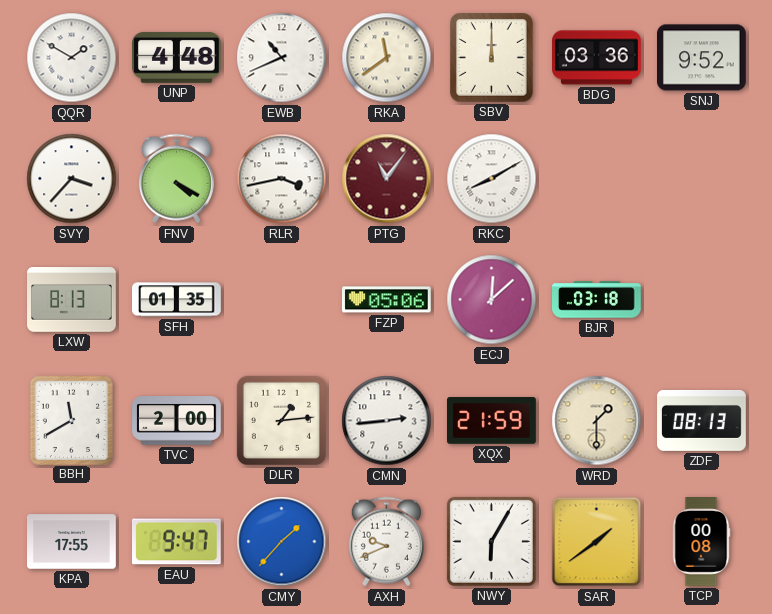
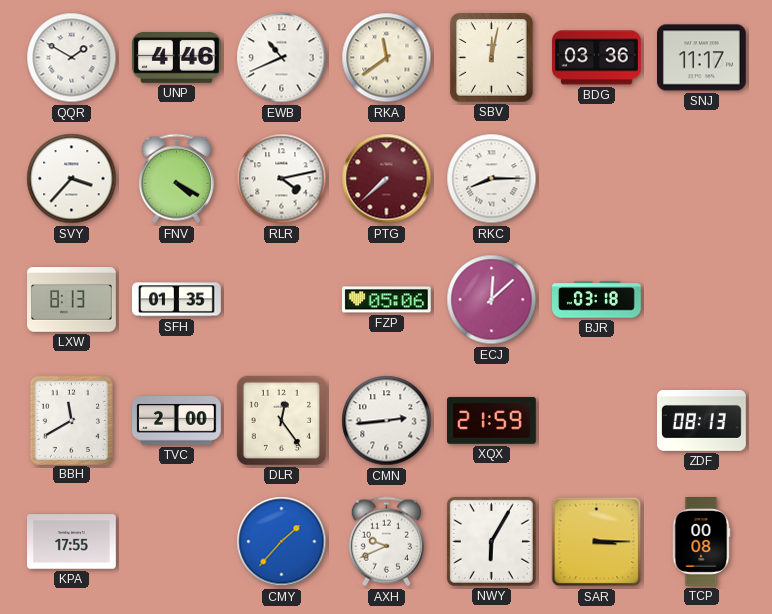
UNP: 4:48 -> 4:46
SBV: 12:00 -> 12:02
SNJ: 9:52 -> 11:17
RLR: 3:43 -> 4:13
PTG: 11:06 -> 7:38
RKC: 8:10 -> 8:15
DLR: 1:14 -> 12:24
WRD: 1:30 -> none
EAU: 9:47 -> none
SAR: 1:39 -> 3:15
